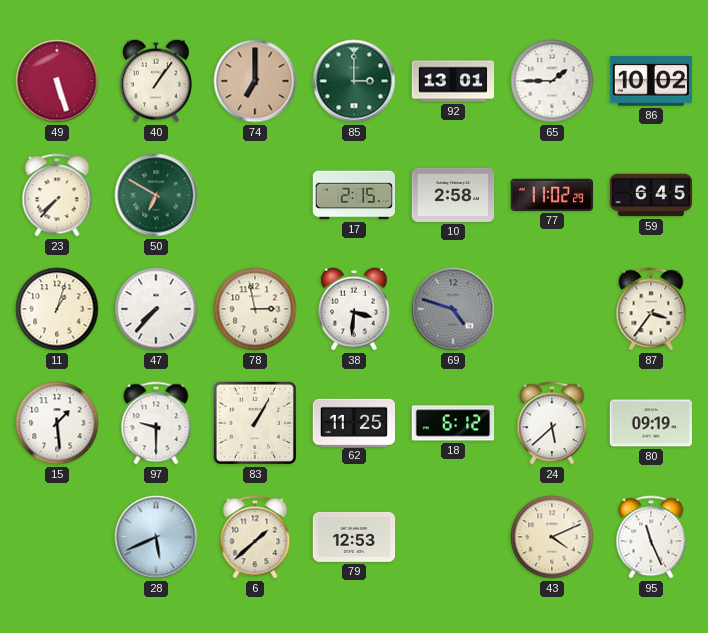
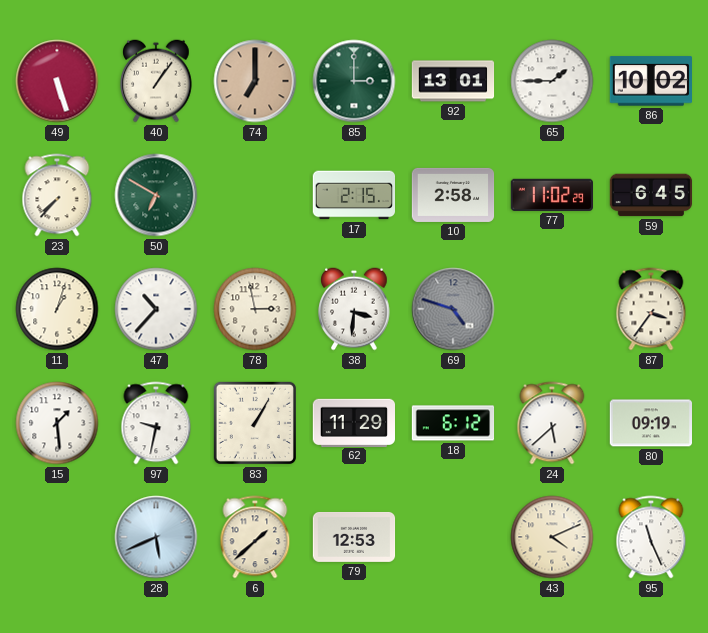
47: 7:37 -> 10:37
97: 9:30 -> 9:32
62: 11:25 -> 11:29
